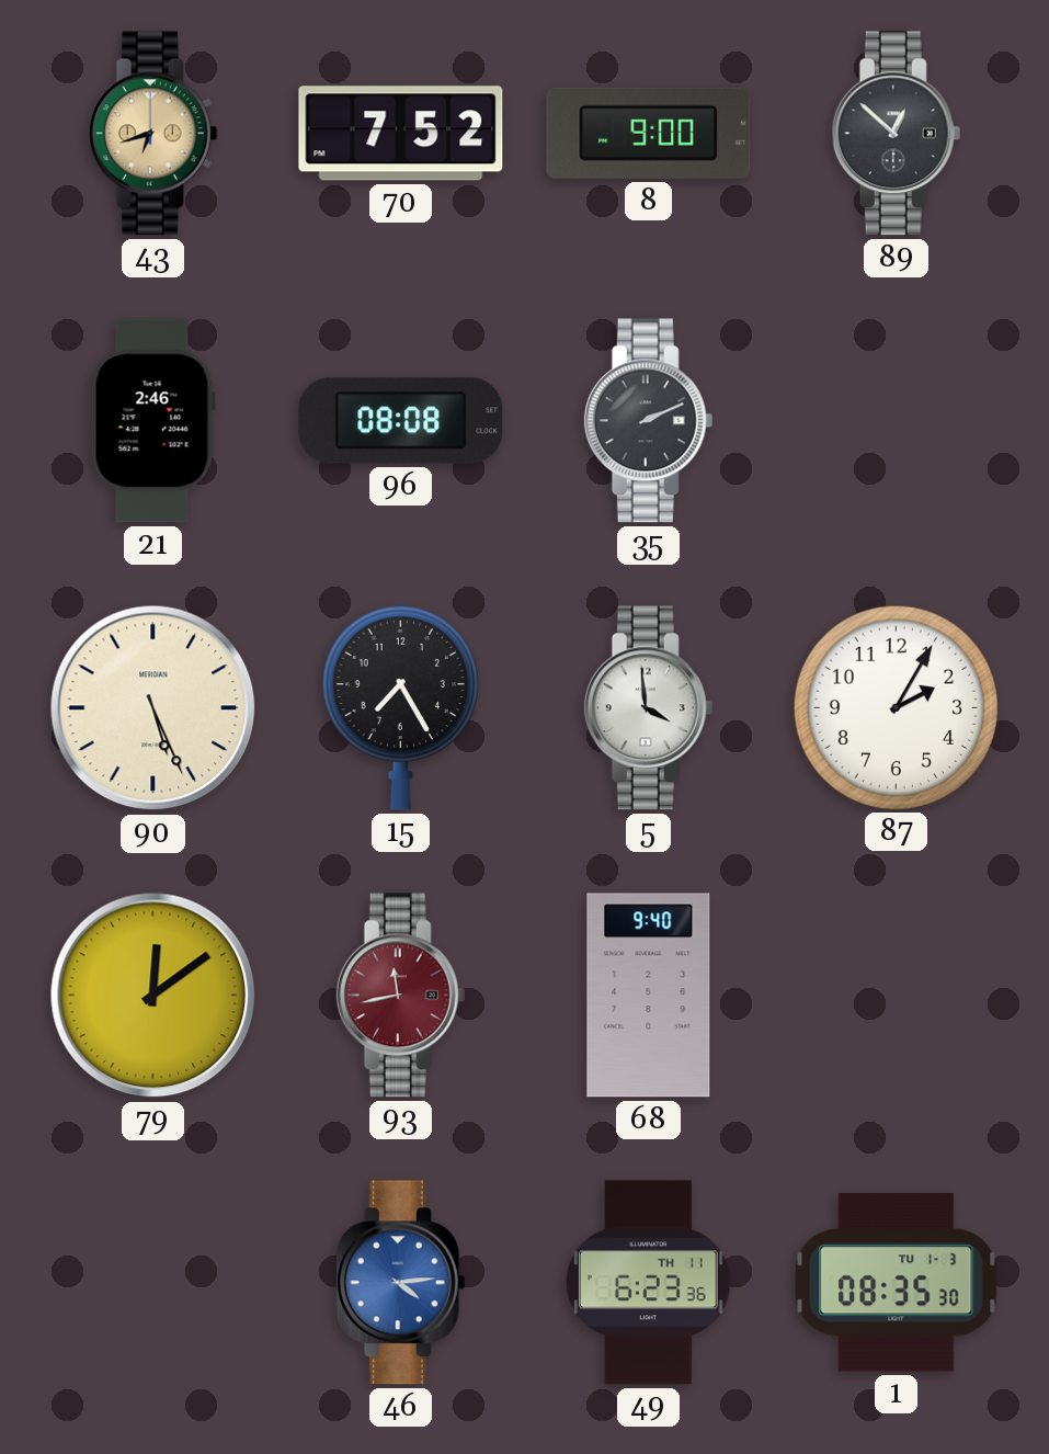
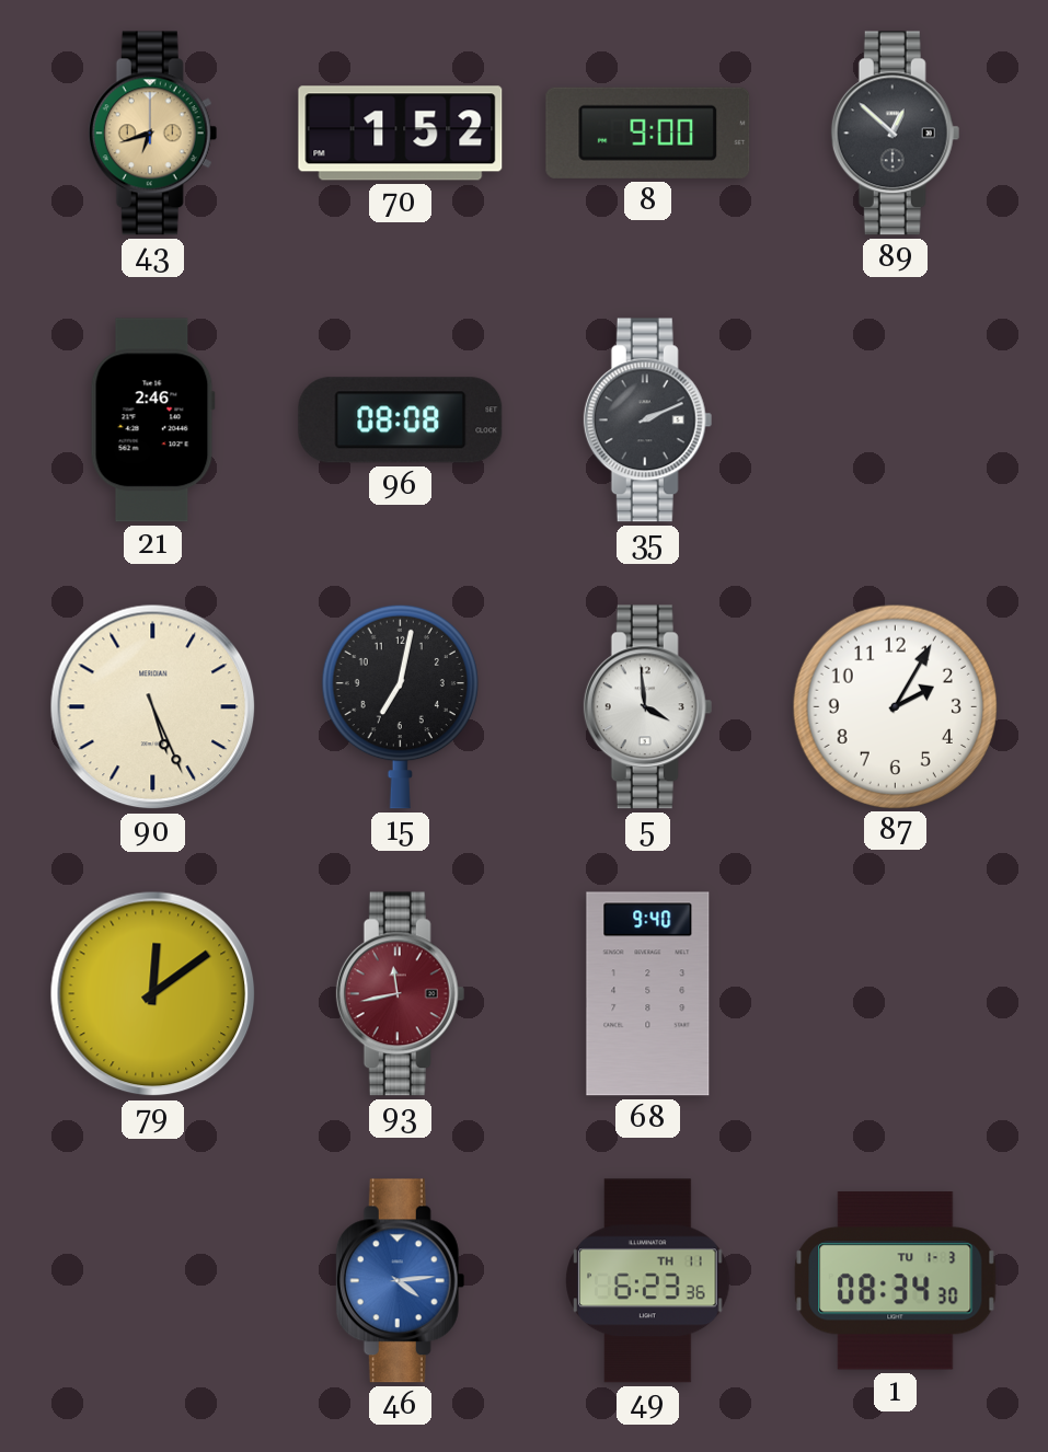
70: 7:52 -> 1:52
15: 7:25 -> 7:02
1: 08:35 -> 08:34
